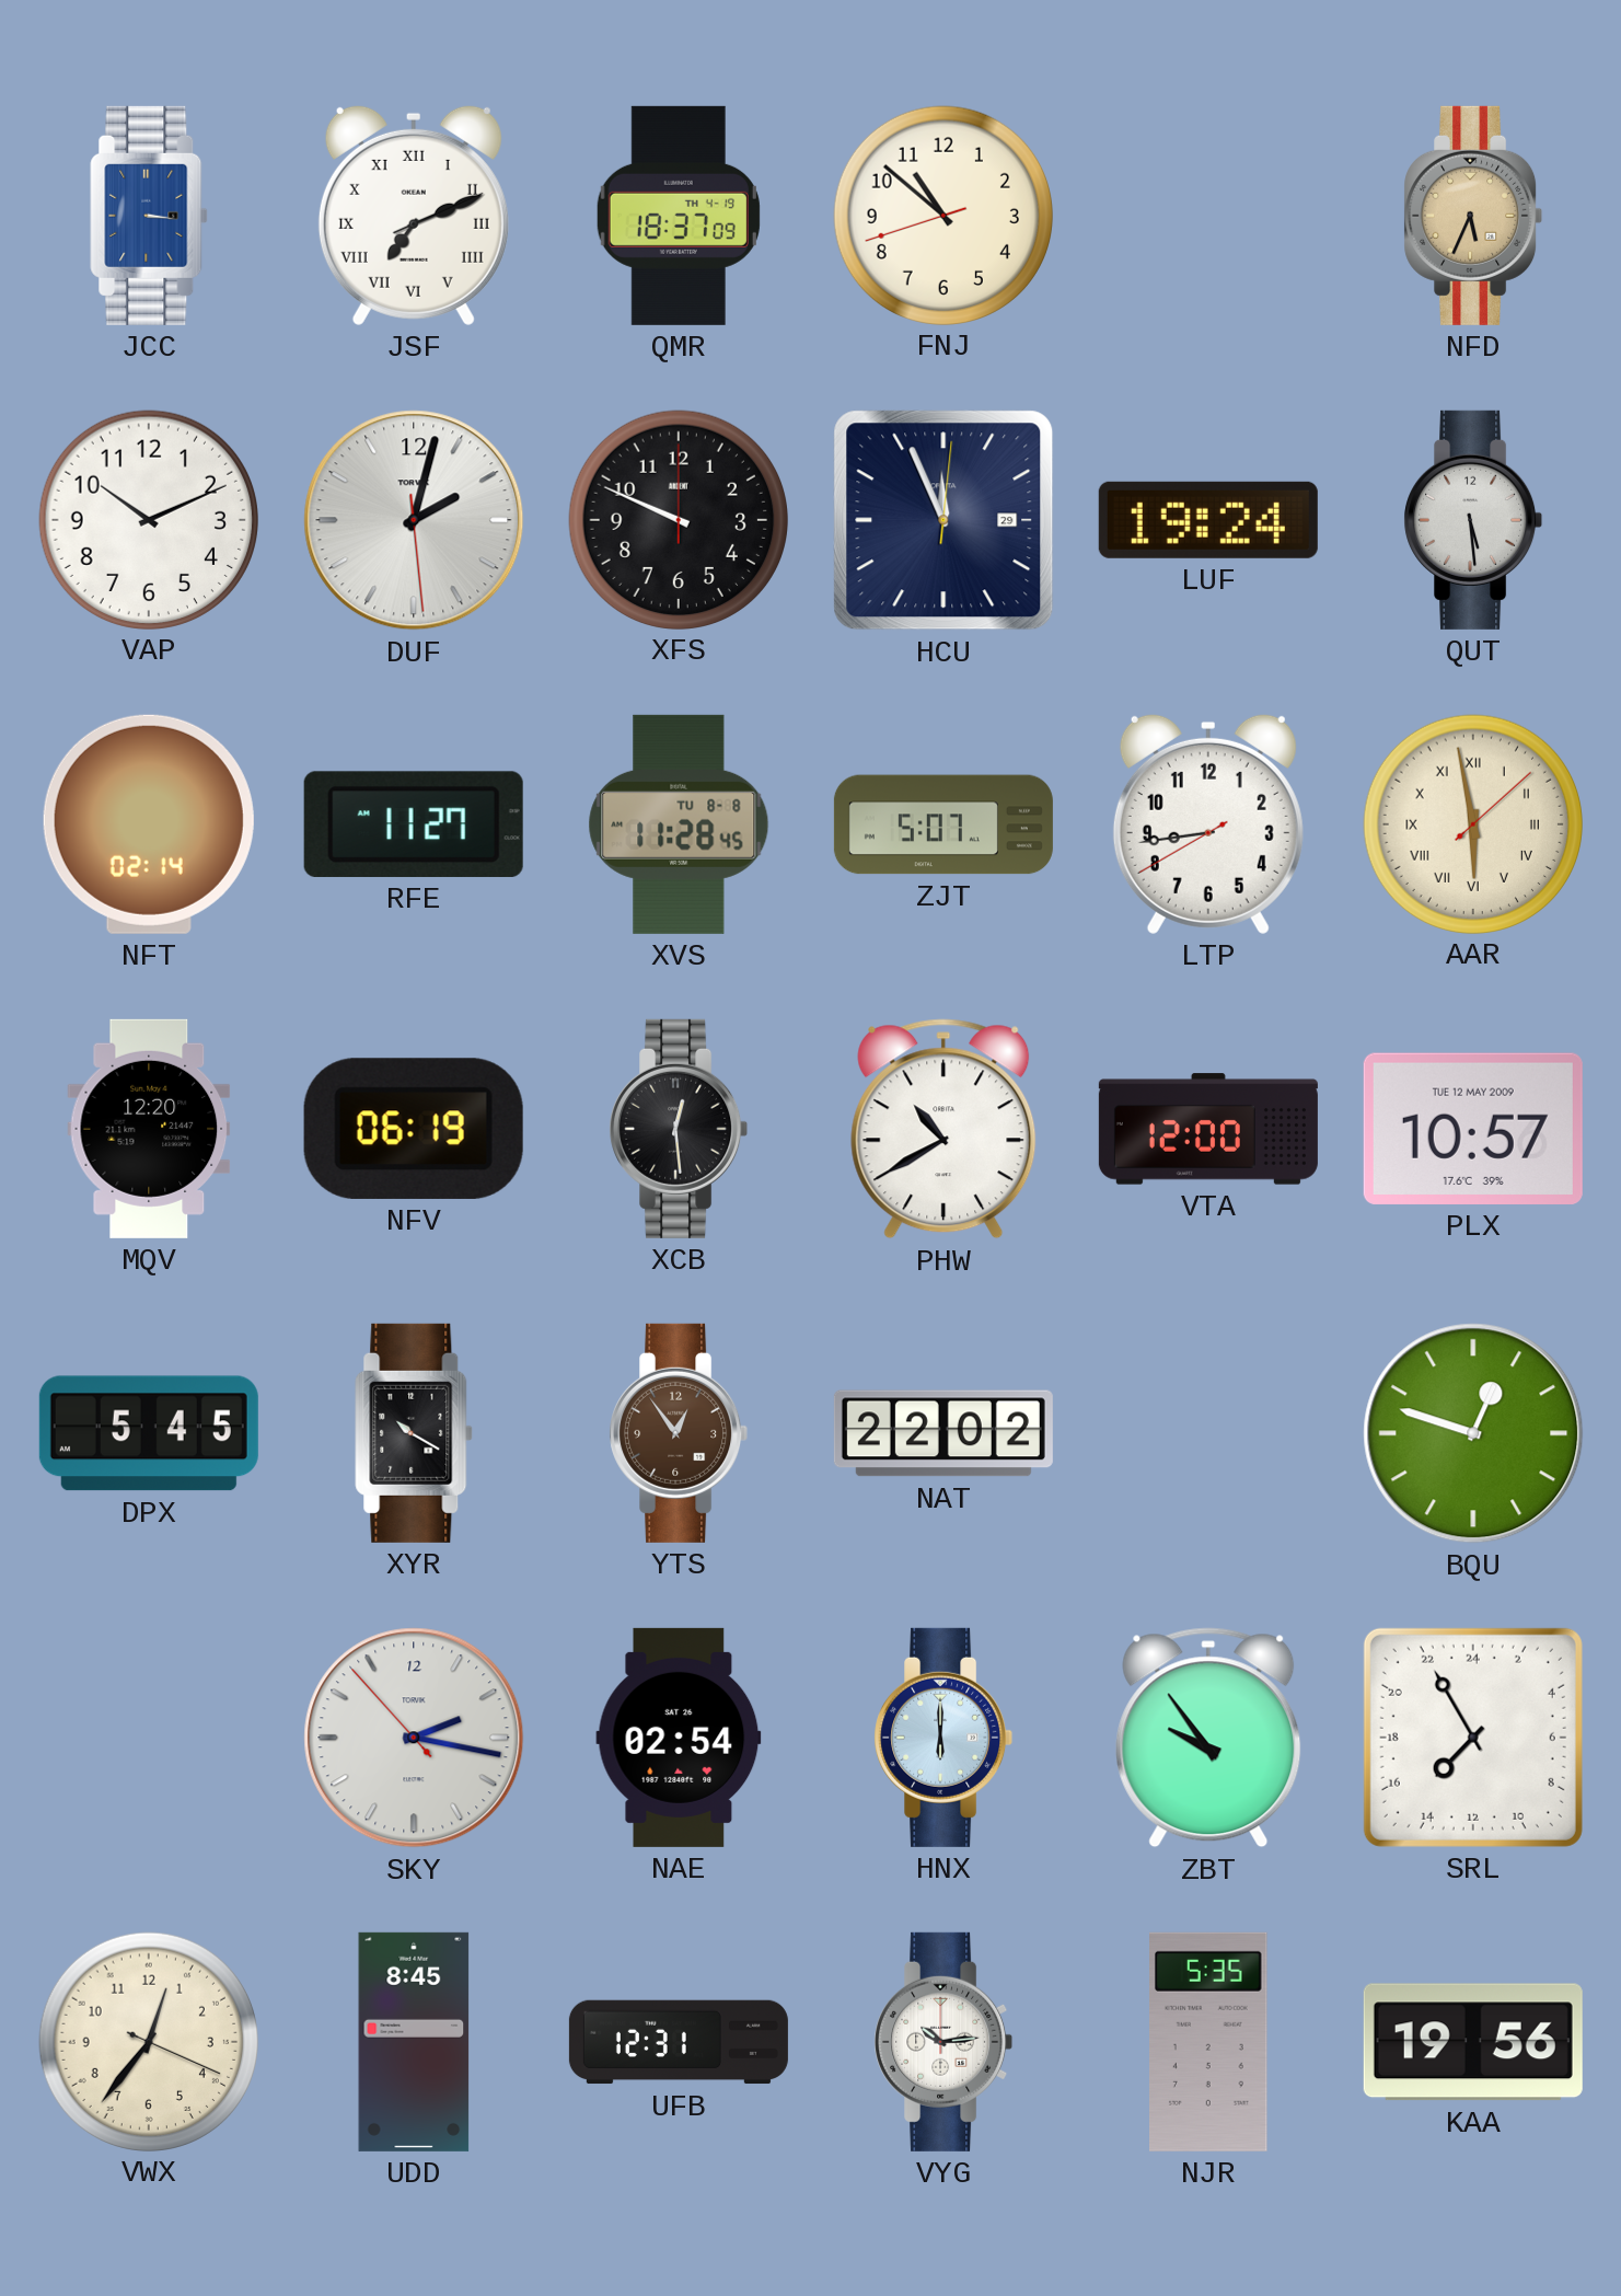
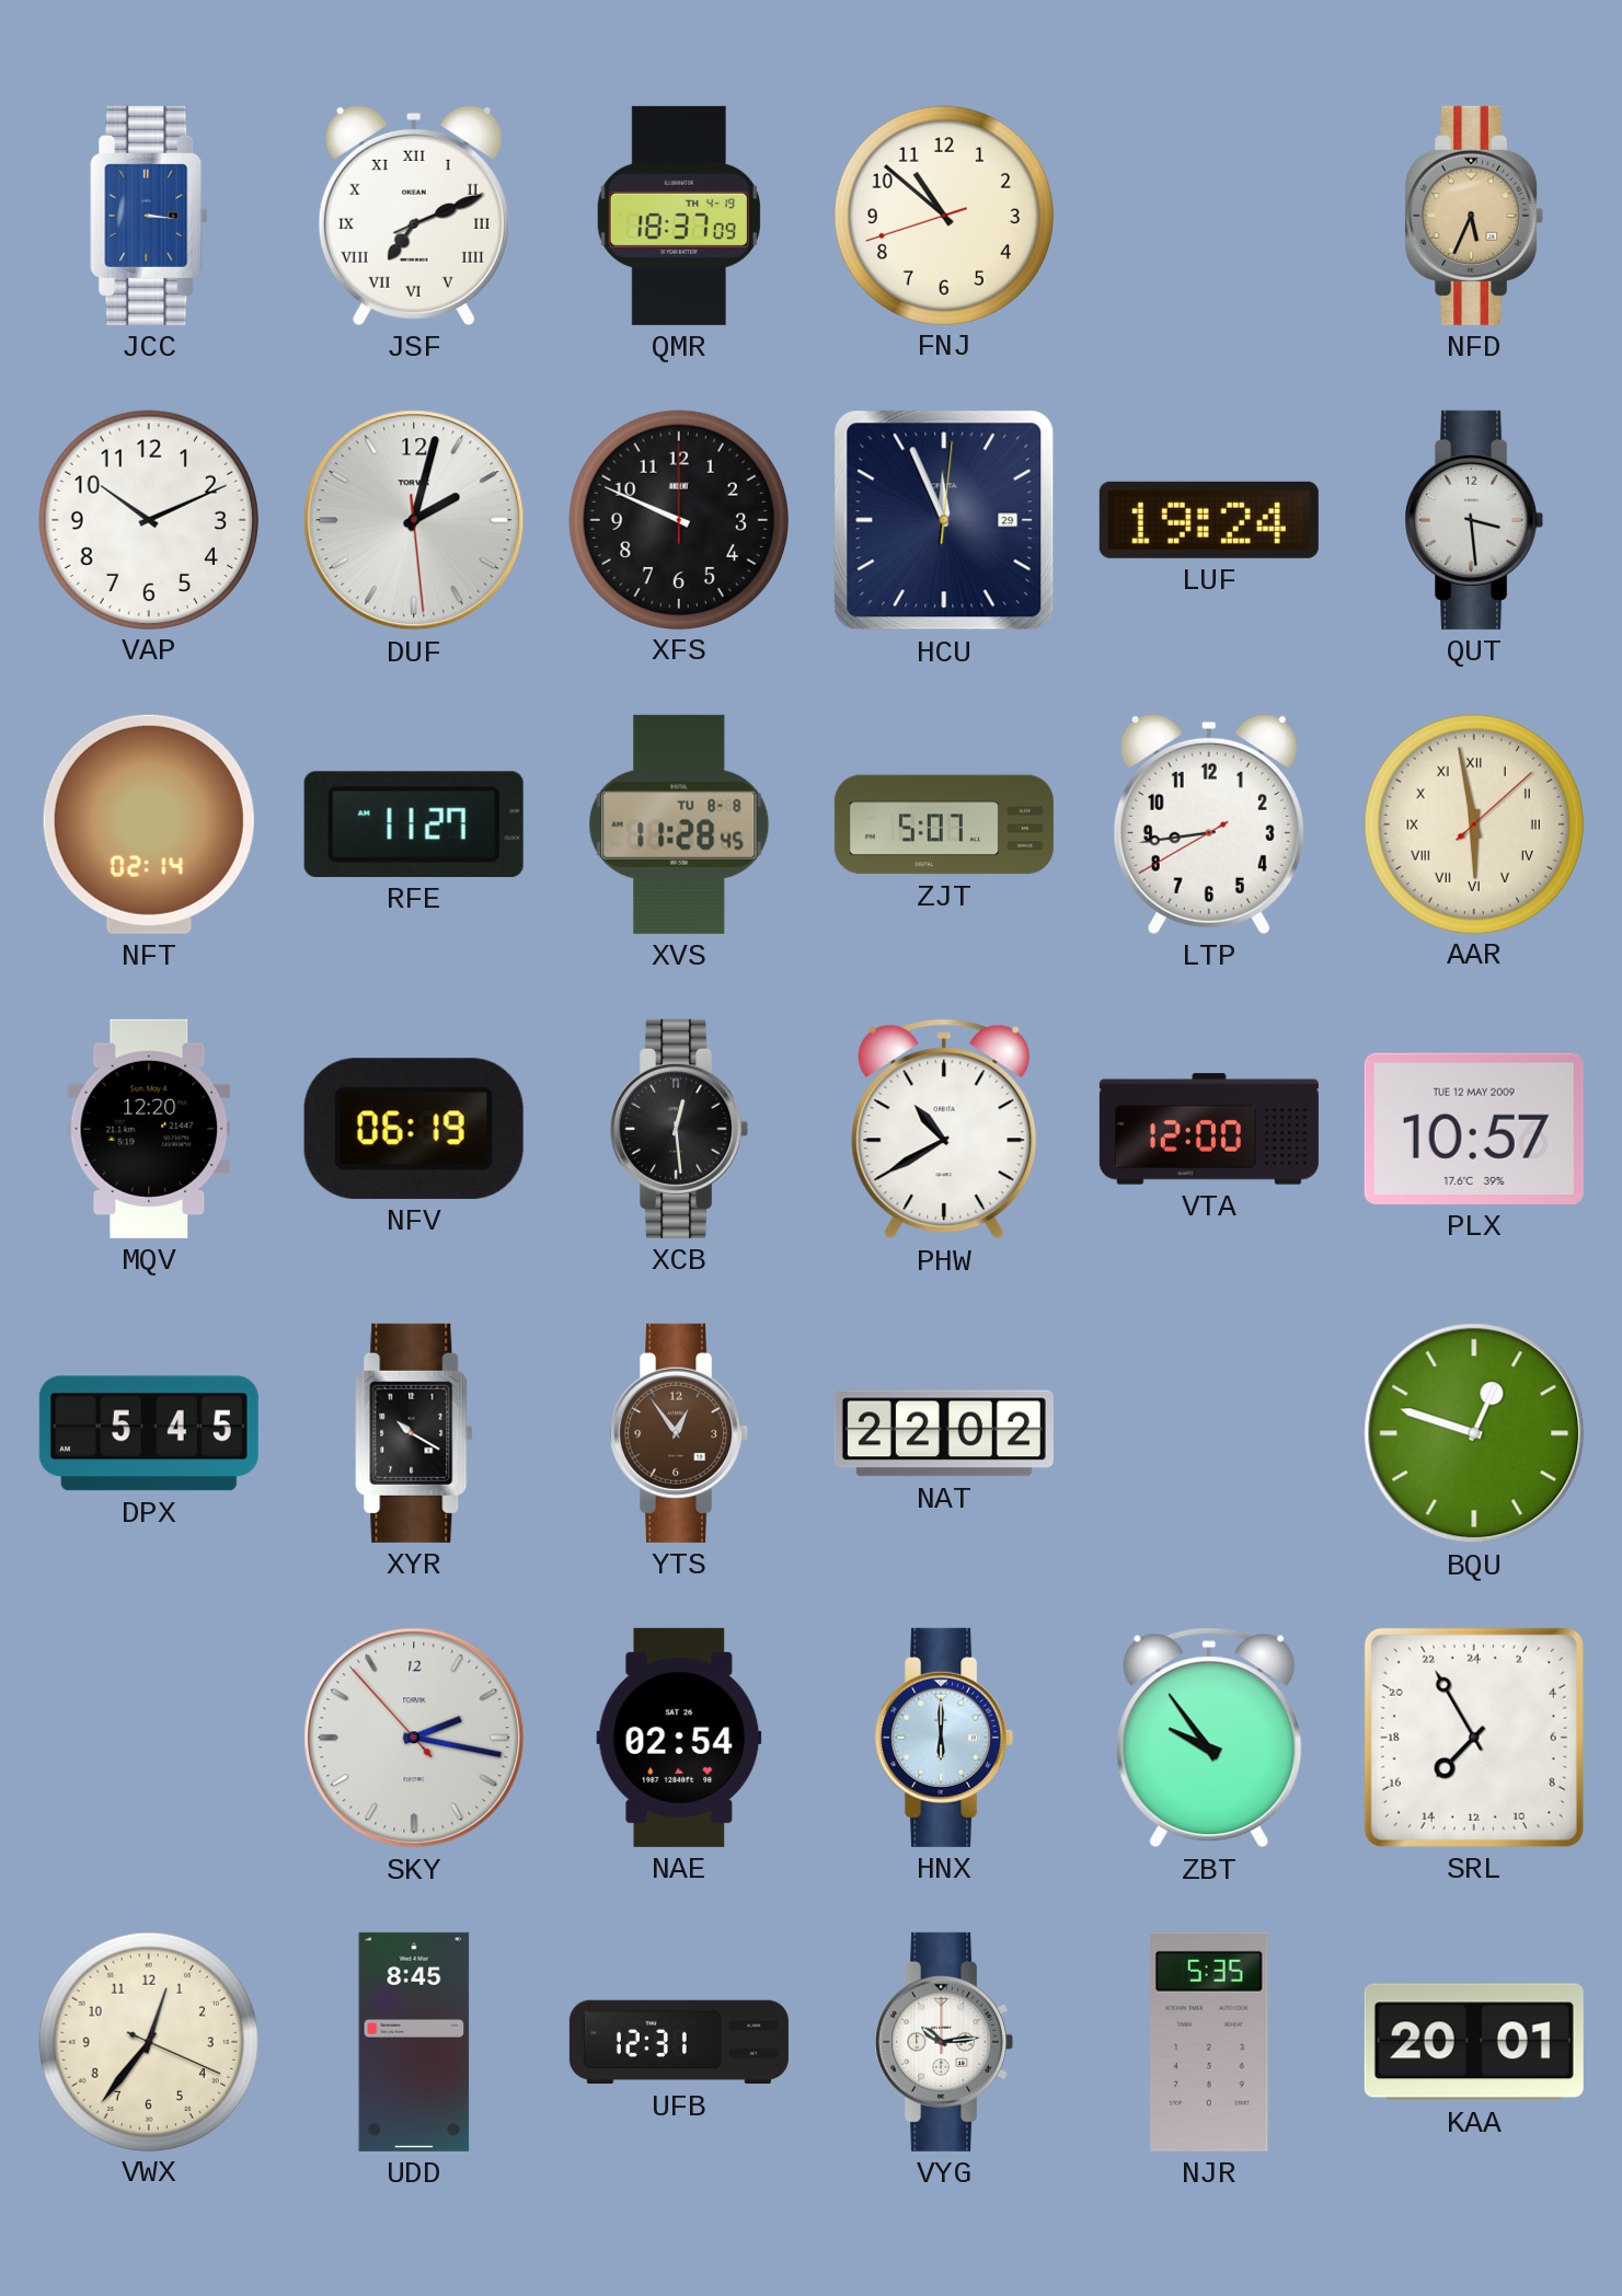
QUT: 5:29 -> 3:29
KAA: 19:56 -> 20:01
